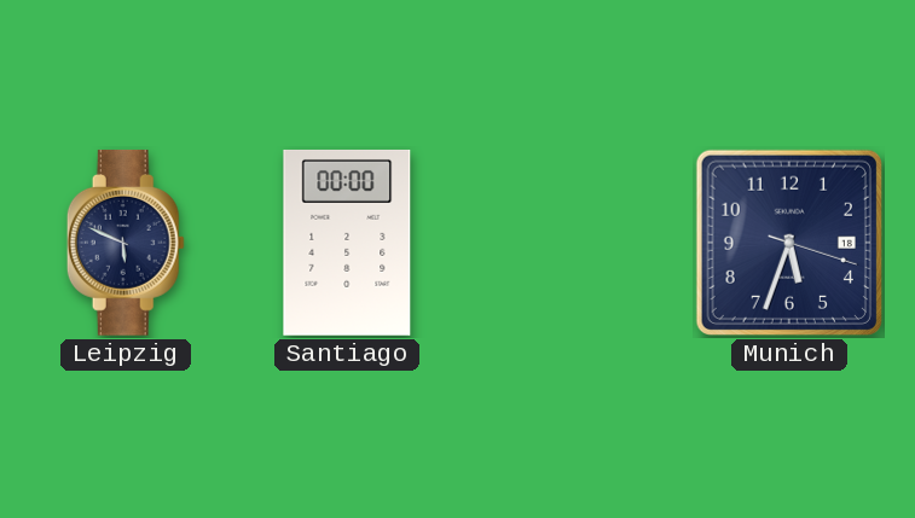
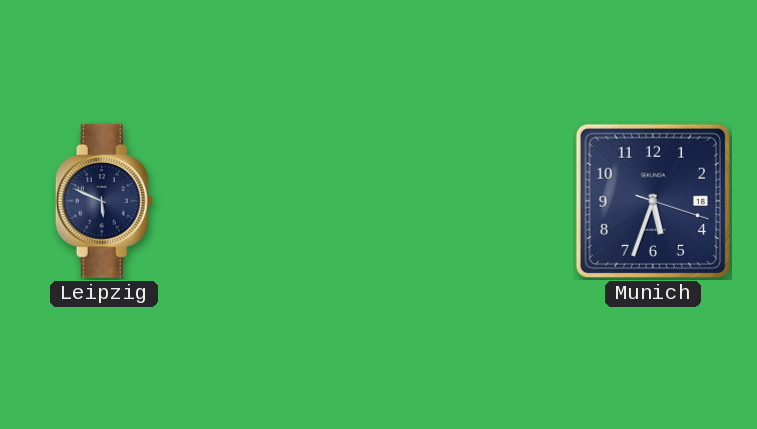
Santiago: 00:00 -> none
